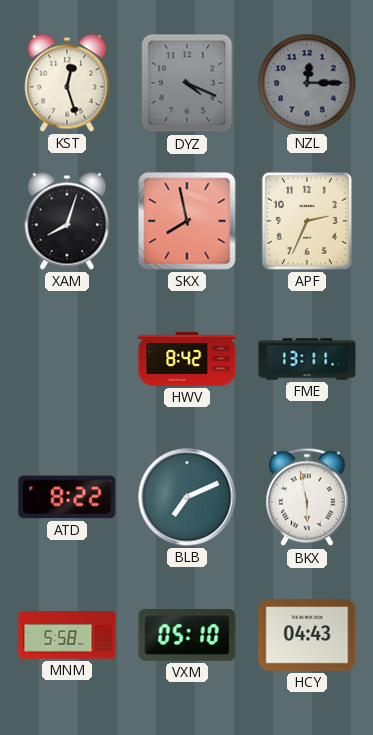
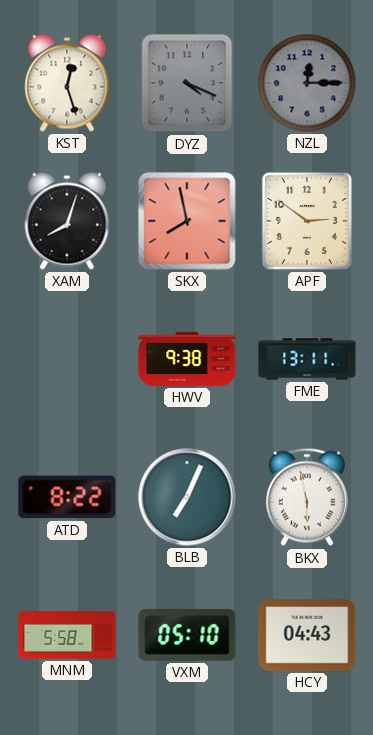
APF: 2:34 -> 2:51
HWV: 8:42 -> 9:38
BLB: 7:11 -> 7:04
